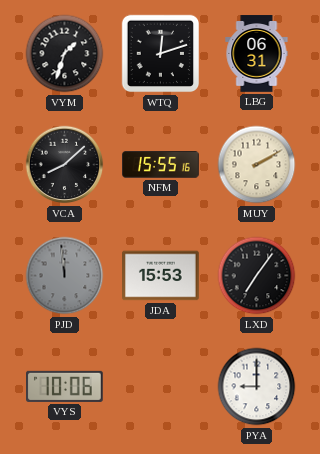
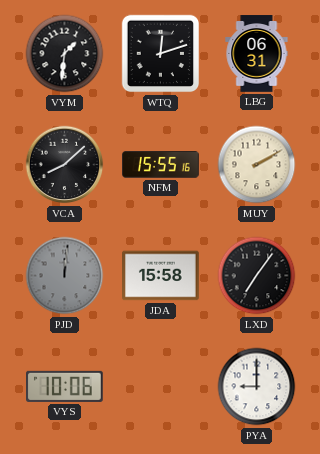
VYM: 1:33 -> 1:31
PJD: 11:59 -> 12:01
JDA: 15:53 -> 15:58
